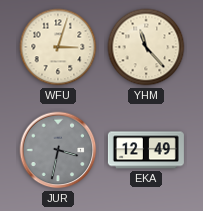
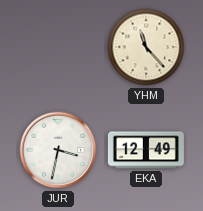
WFU: 3:03 -> none
JUR dial: grey -> white
